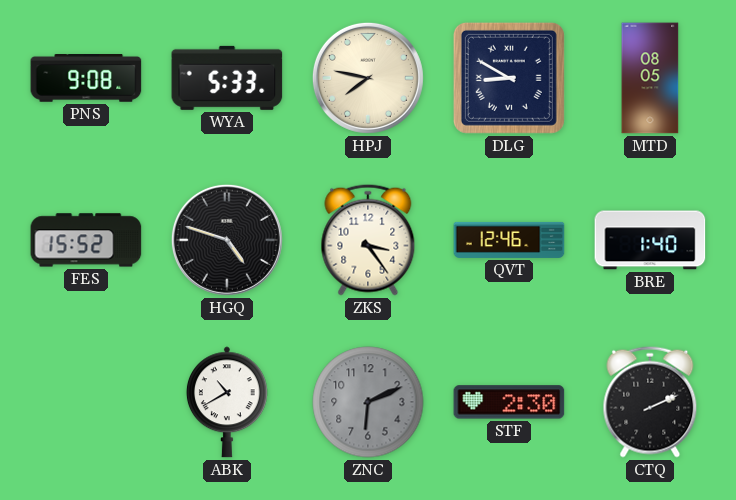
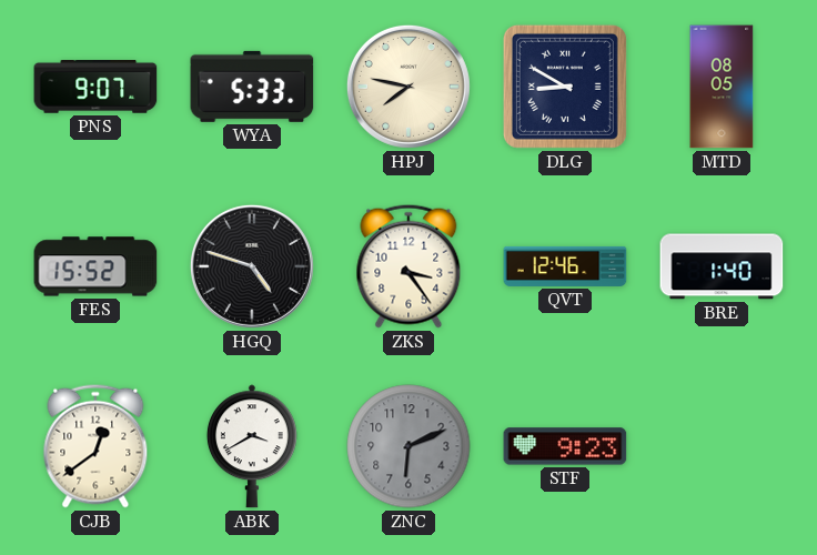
PNS: 9:08 -> 9:07
CJB: none -> 12:39
ABK: 10:40 -> 3:40
STF: 2:30 -> 9:23
CTQ: 2:11 -> none
